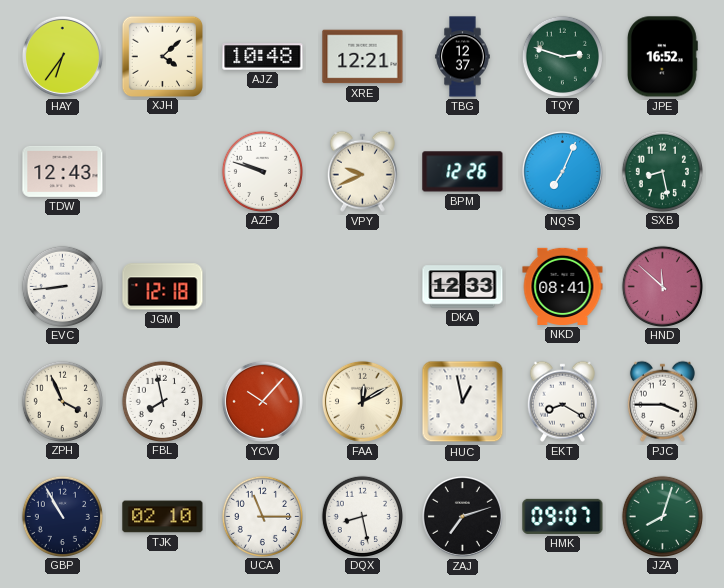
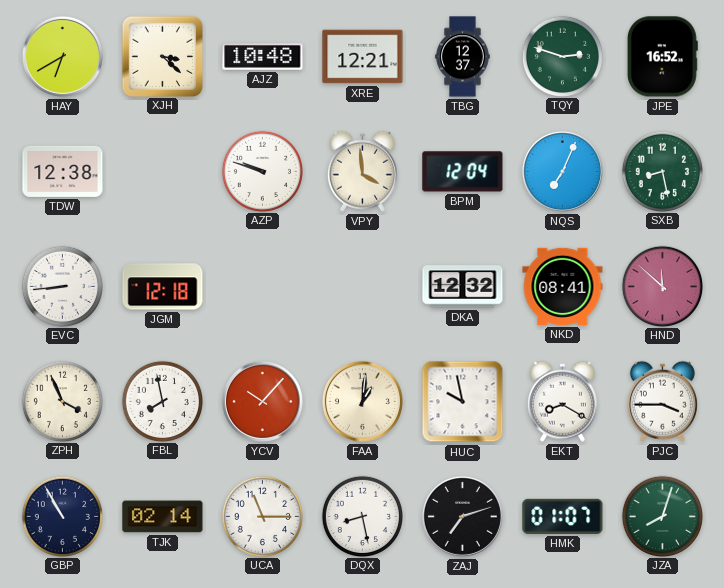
HAY: 6:36 -> 6:40
XJH: 4:08 -> 3:22
TDW: 12:43 -> 12:38
VPY: 9:41 -> 3:59
BPM: 12:26 -> 12:04
DKA: 12:33 -> 12:32
FAA: 12:10 -> 1:01
HUC: 12:58 -> 9:58
TJK: 02:10 -> 02:14
HMK: 09:07 -> 01:07
